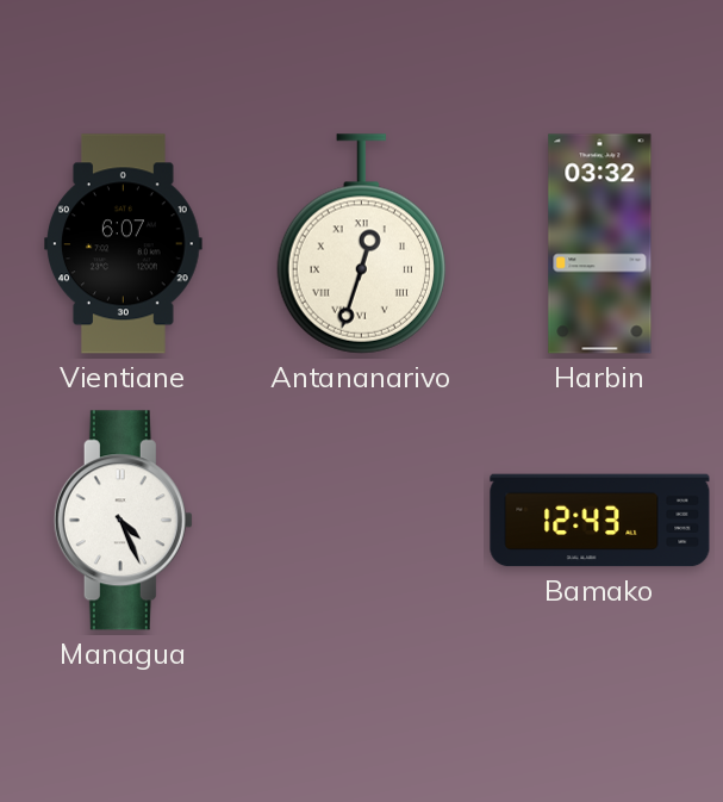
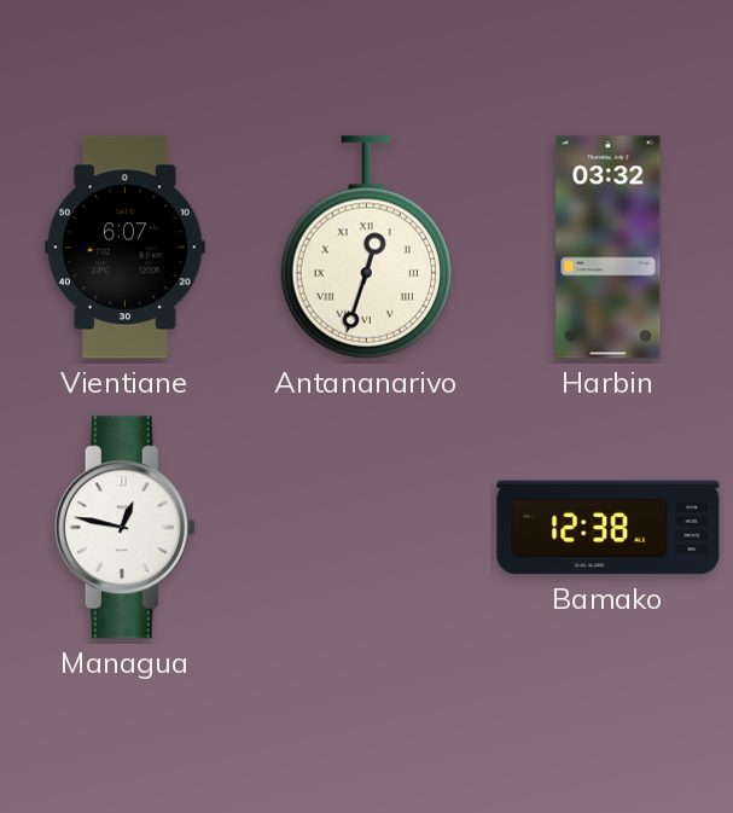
Managua: 4:26 -> 12:47
Bamako: 12:43 -> 12:38
